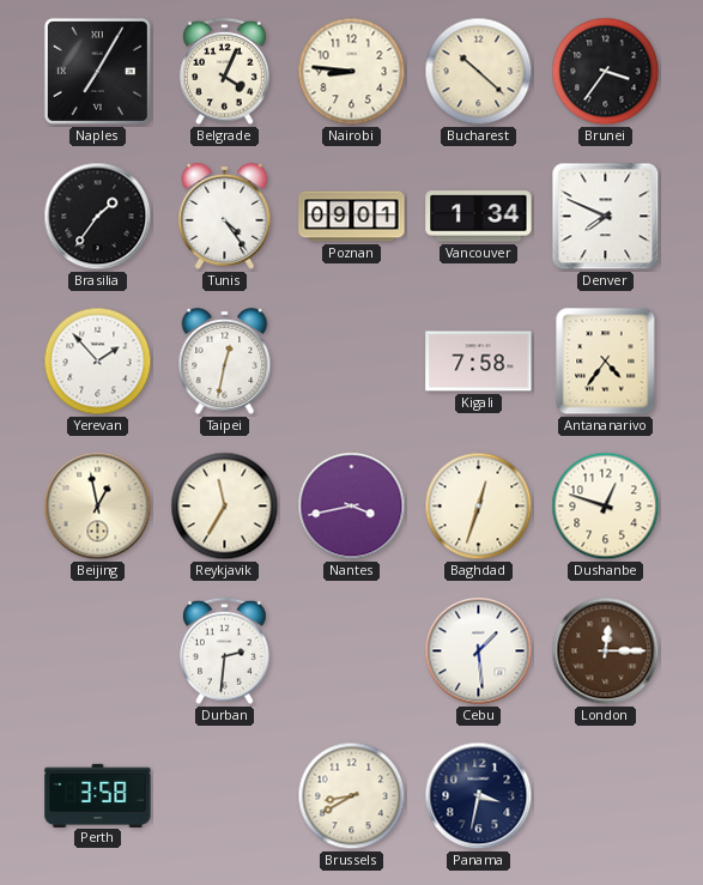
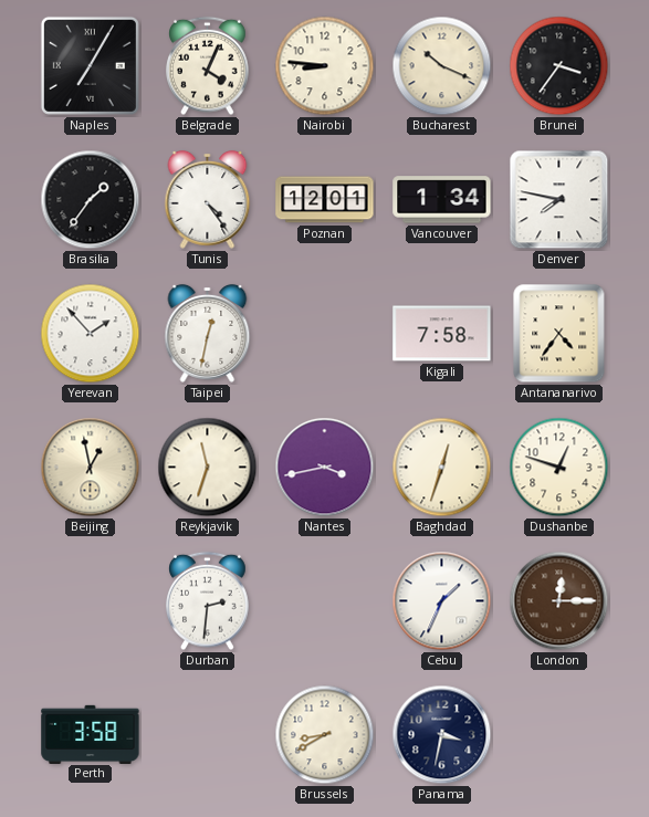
Bucharest: 10:22 -> 10:19
Poznan: 09:01 -> 12:01
Denver: 7:49 -> 7:47
Reykjavik: 11:35 -> 11:33
Cebu: 1:29 -> 1:34
